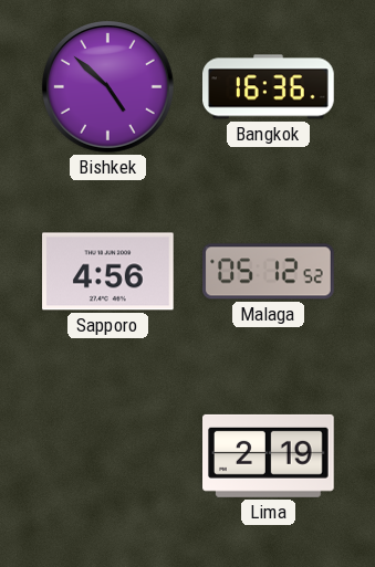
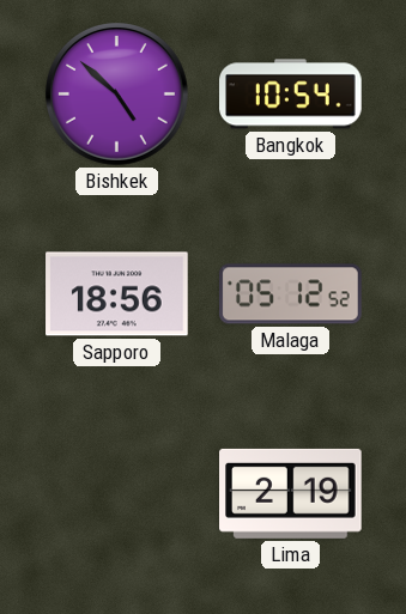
Bangkok: 16:36 -> 10:54
Sapporo: 4:56 -> 18:56
